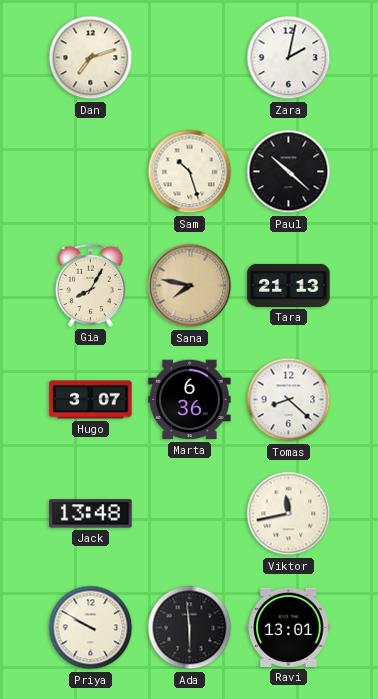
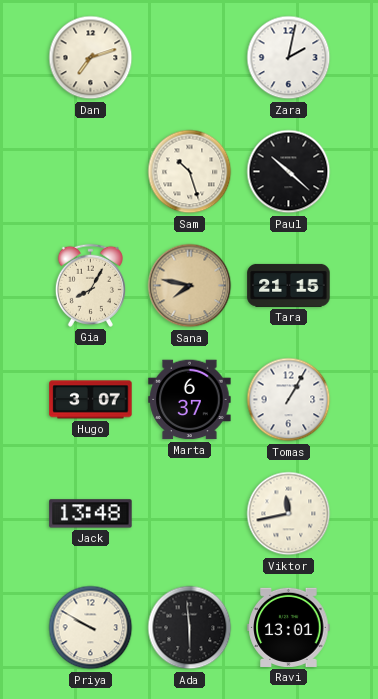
Tara: 21:13 -> 21:15
Marta: 6:36 -> 6:37
Tomas: 8:22 -> 1:05
